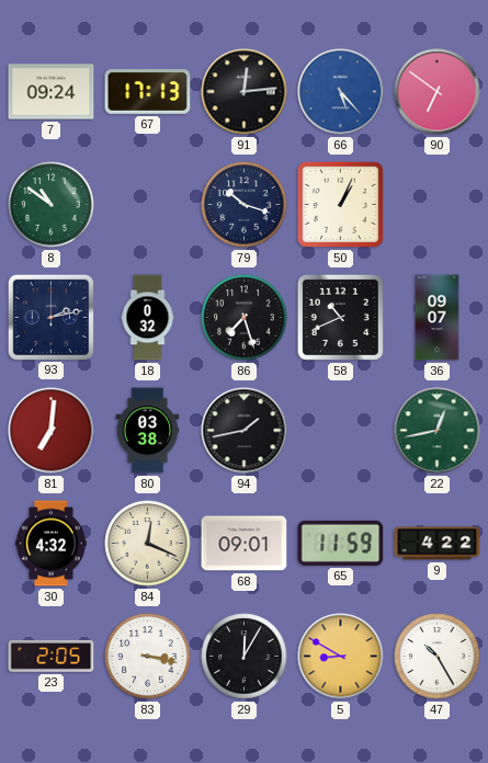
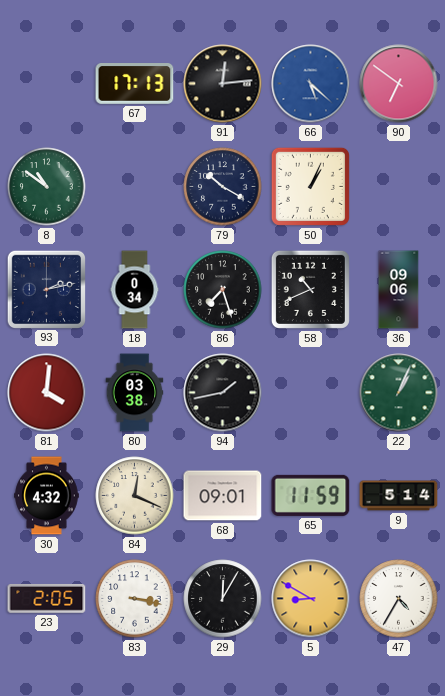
7: 09:24 -> none
66: 5:23 -> 5:22
79: 10:18 -> 10:20
18: 0:32 -> 0:34
36: 09:07 -> 09:06
81: 7:01 -> 4:01
22: 12:43 -> 1:04
9: 4:22 -> 5:14
47: 10:25 -> 4:35
